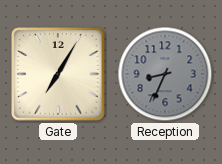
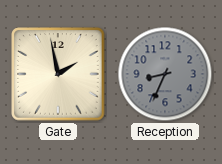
Gate: 7:05 -> 1:58
